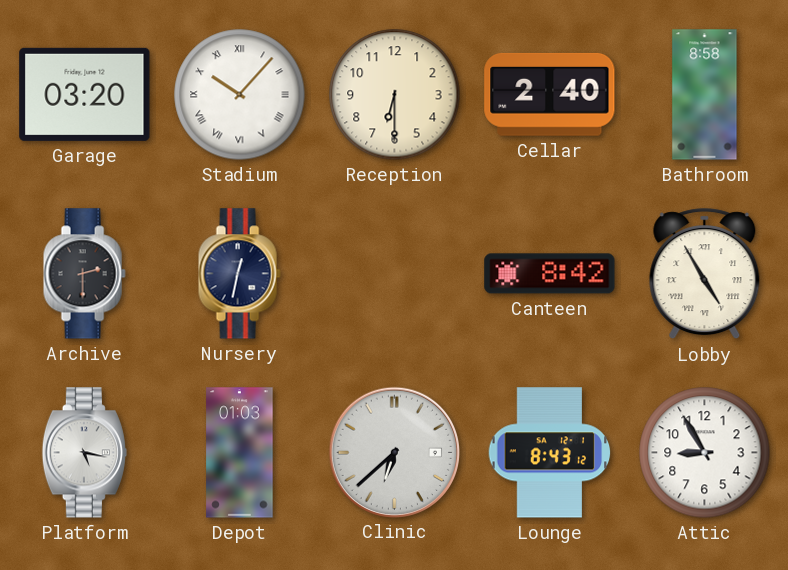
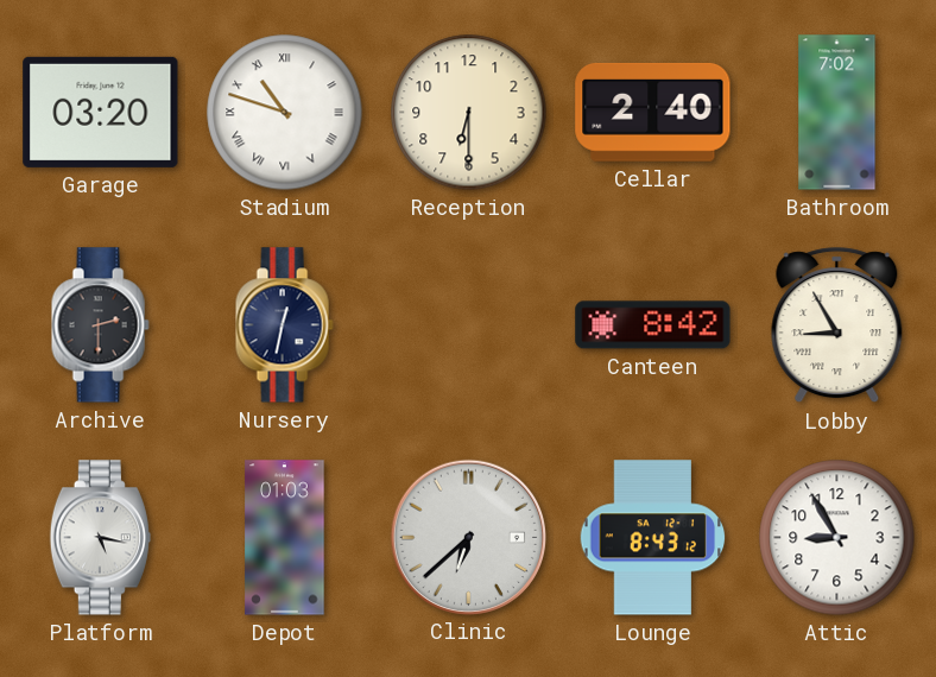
Stadium: 10:07 -> 10:48
Bathroom: 8:58 -> 7:02
Lobby: 4:55 -> 8:55
